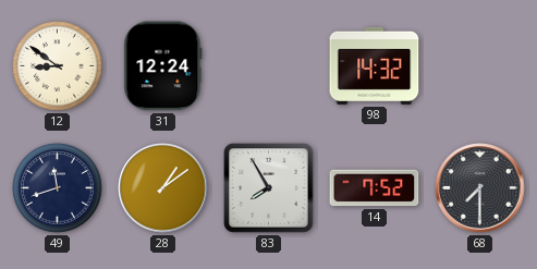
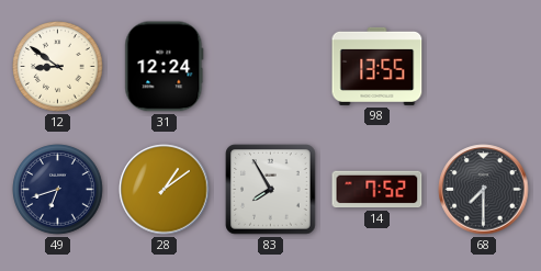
98: 14:32 -> 13:55
49: 11:42 -> 6:42
